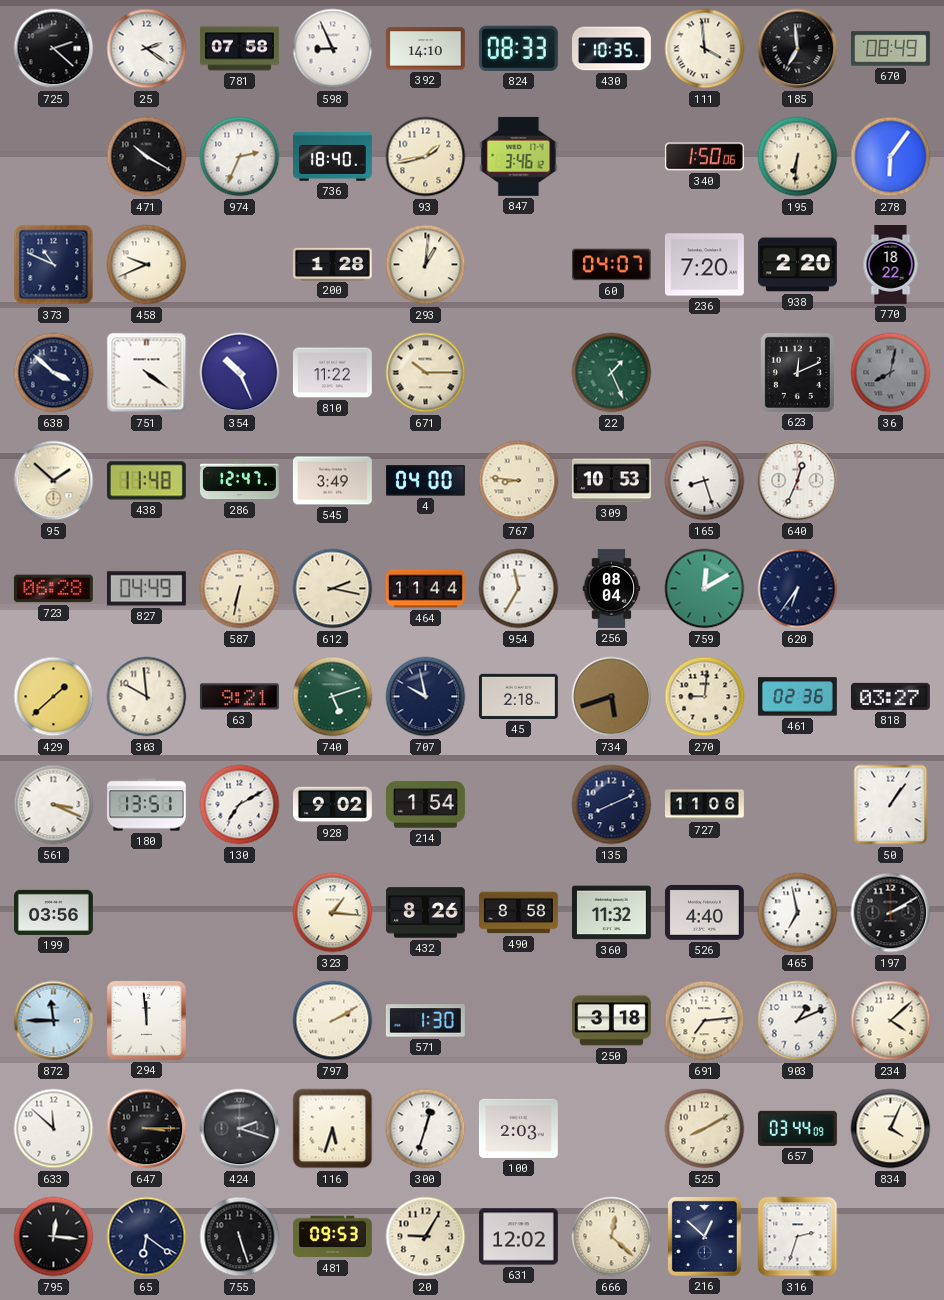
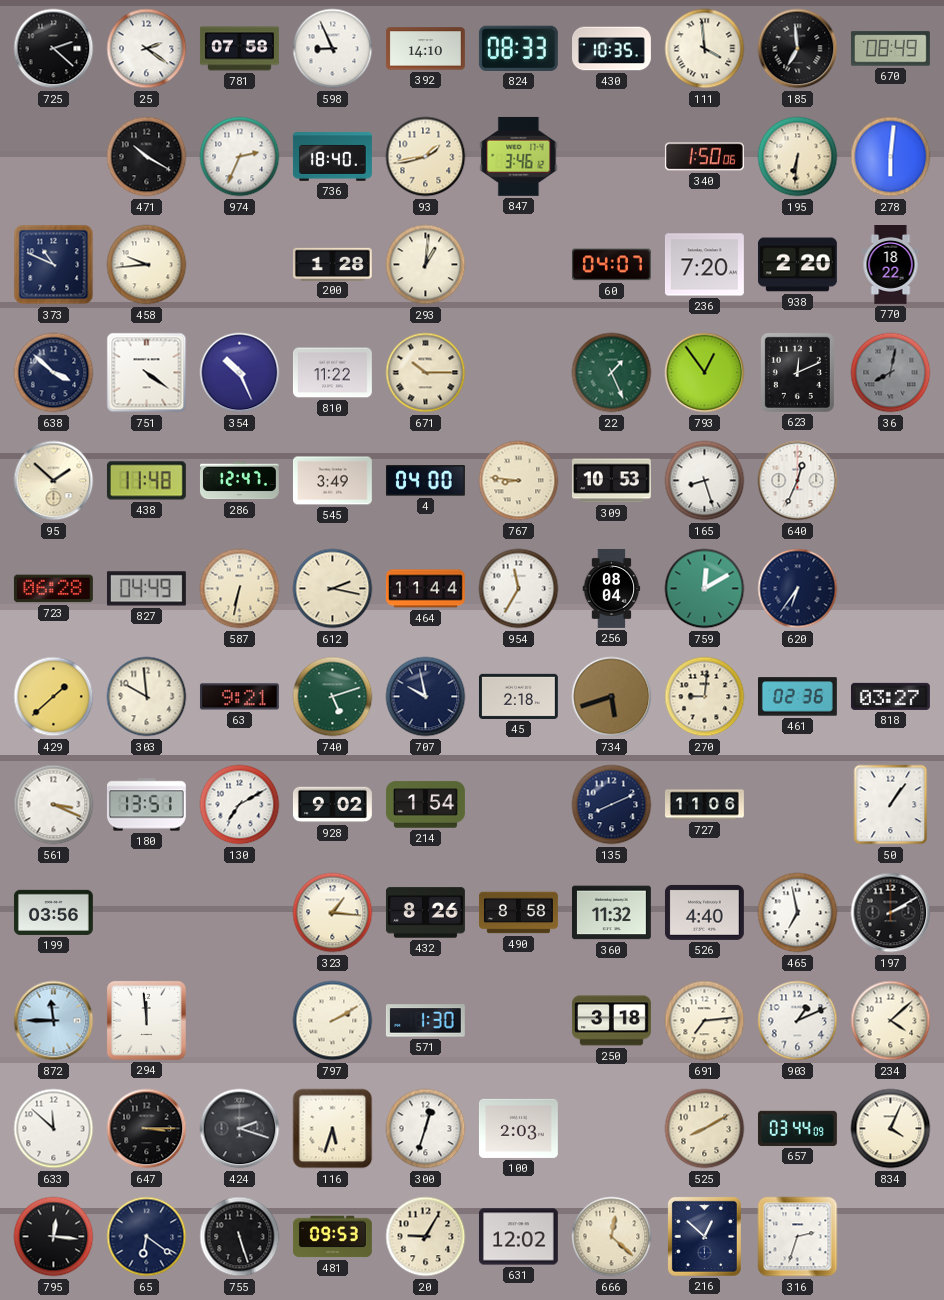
278: 6:06 -> 6:01
458: 9:41 -> 9:44
793: none -> 12:54
